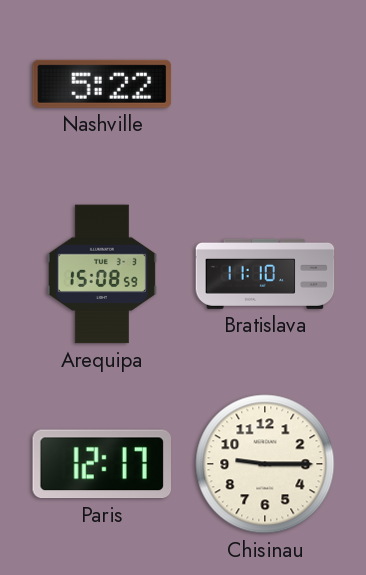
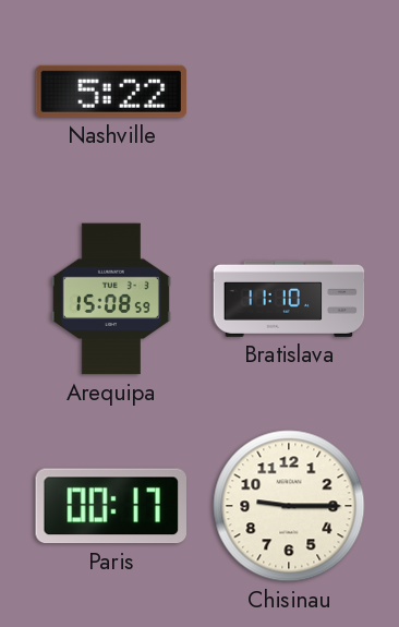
Paris: 12:17 -> 00:17
